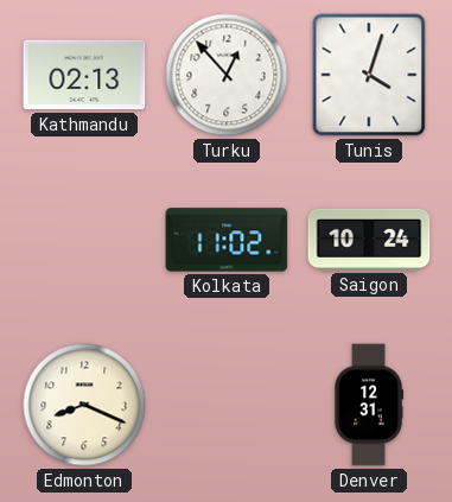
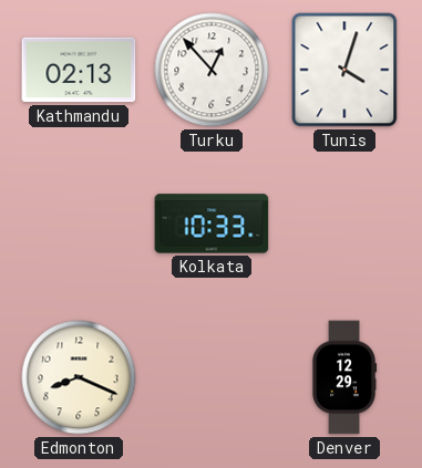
Kolkata: 11:02 -> 10:33
Saigon: 10:24 -> none
Denver: 12:31 -> 12:29
